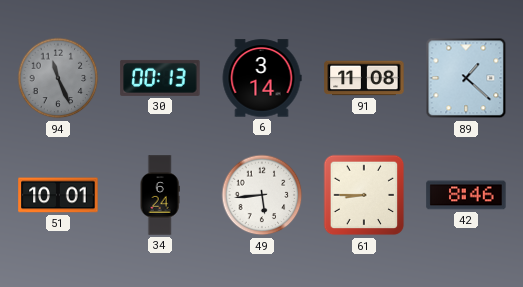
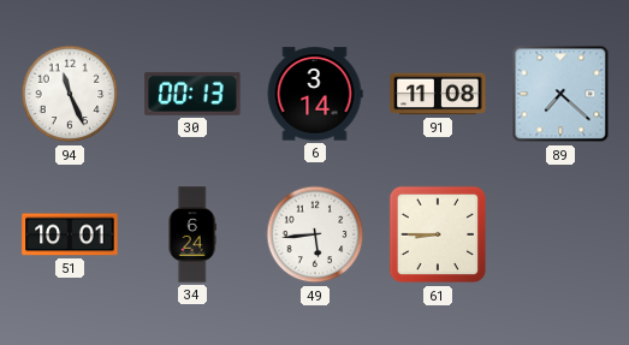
94 dial: grey -> white
89: 1:22 -> 7:22
42: 8:46 -> none
